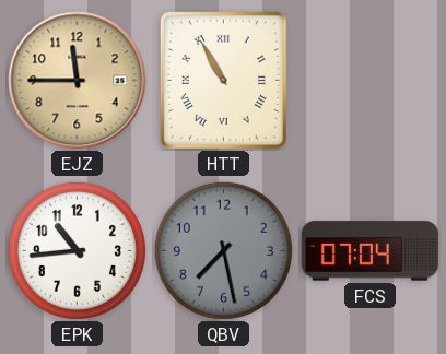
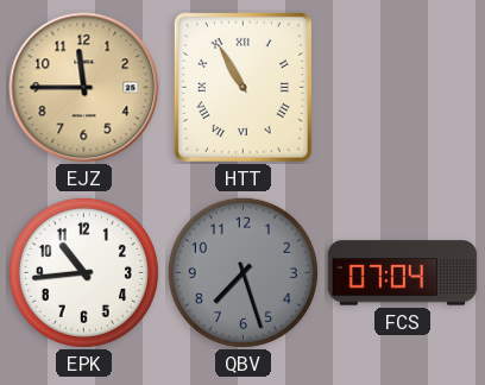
QBV: 7:28 -> 7:27
